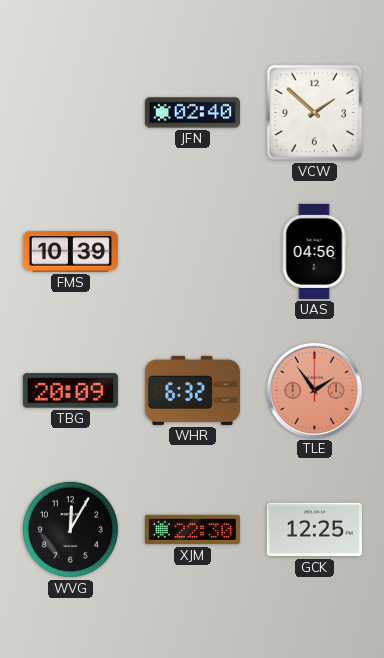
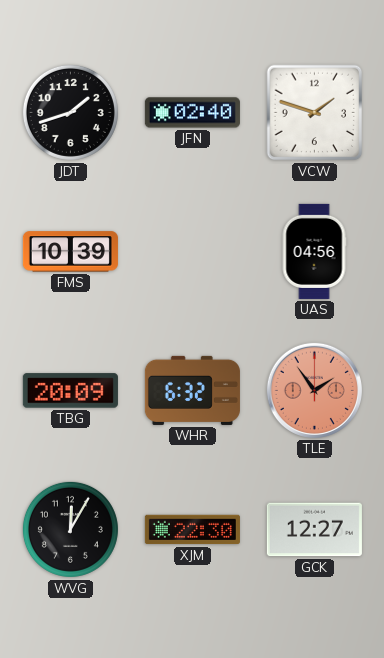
JDT: none -> 1:42
VCW: 1:52 -> 1:48
GCK: 12:25 -> 12:27
